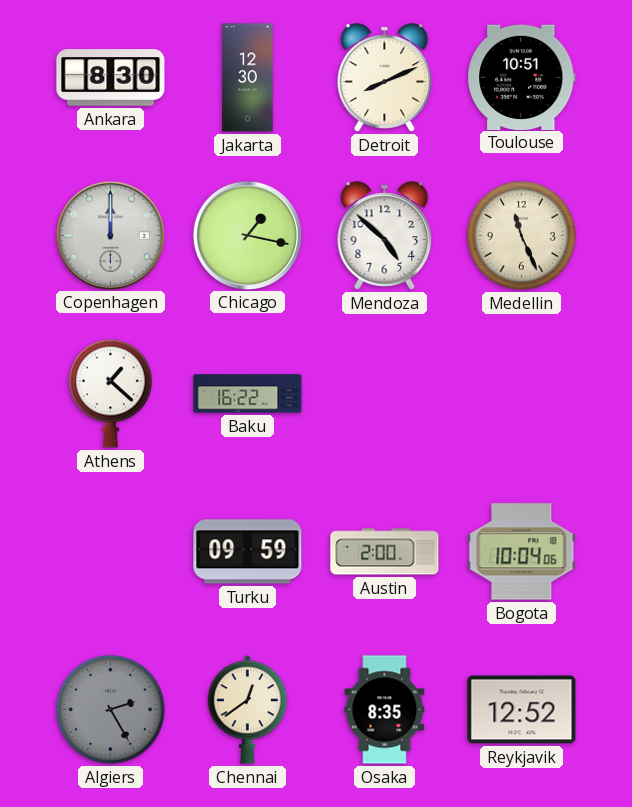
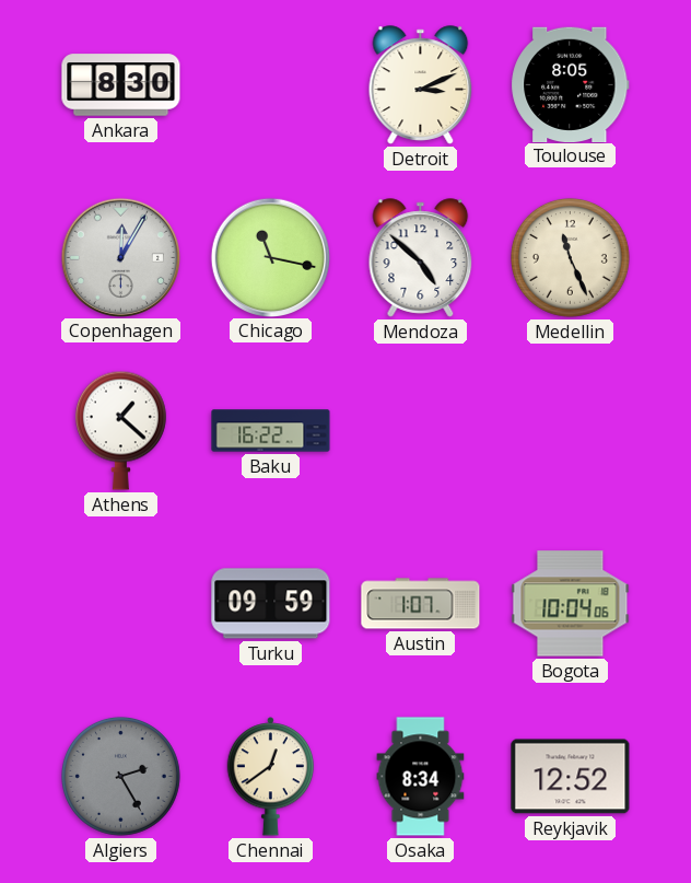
Jakarta: 12:30 -> none
Detroit: 8:11 -> 3:11
Toulouse: 10:51 -> 8:05
Copenhagen: 12:00 -> 12:05
Chicago: 1:17 -> 11:17
Austin: 2:00 -> 1:07
Osaka: 8:35 -> 8:34
